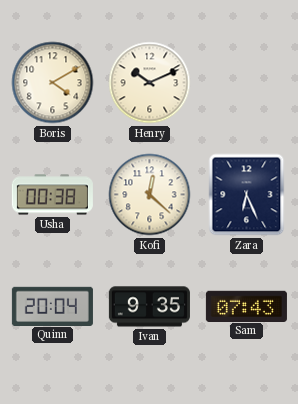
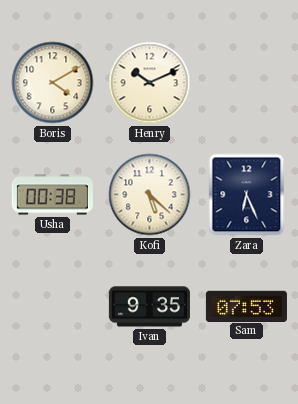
Kofi: 12:22 -> 5:22
Quinn: 20:04 -> none
Sam: 07:43 -> 07:53
